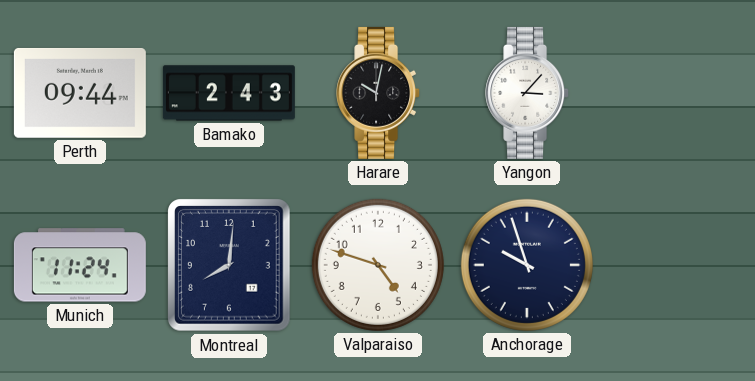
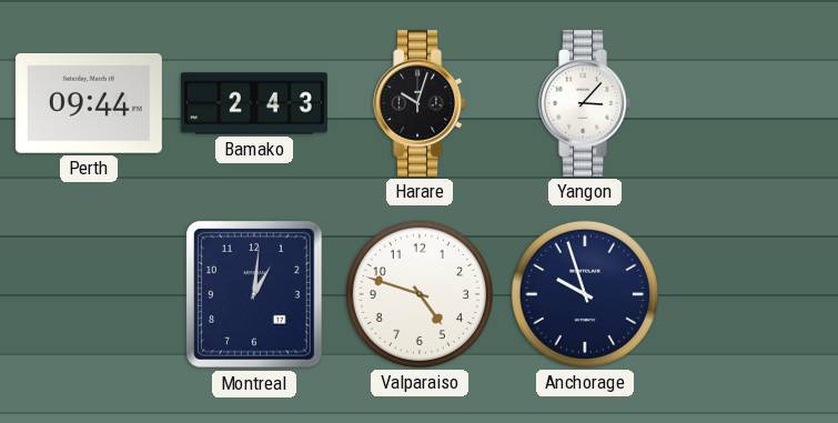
Harare: 10:02 -> 10:03
Munich: 11:24 -> none
Montreal: 8:01 -> 1:01
